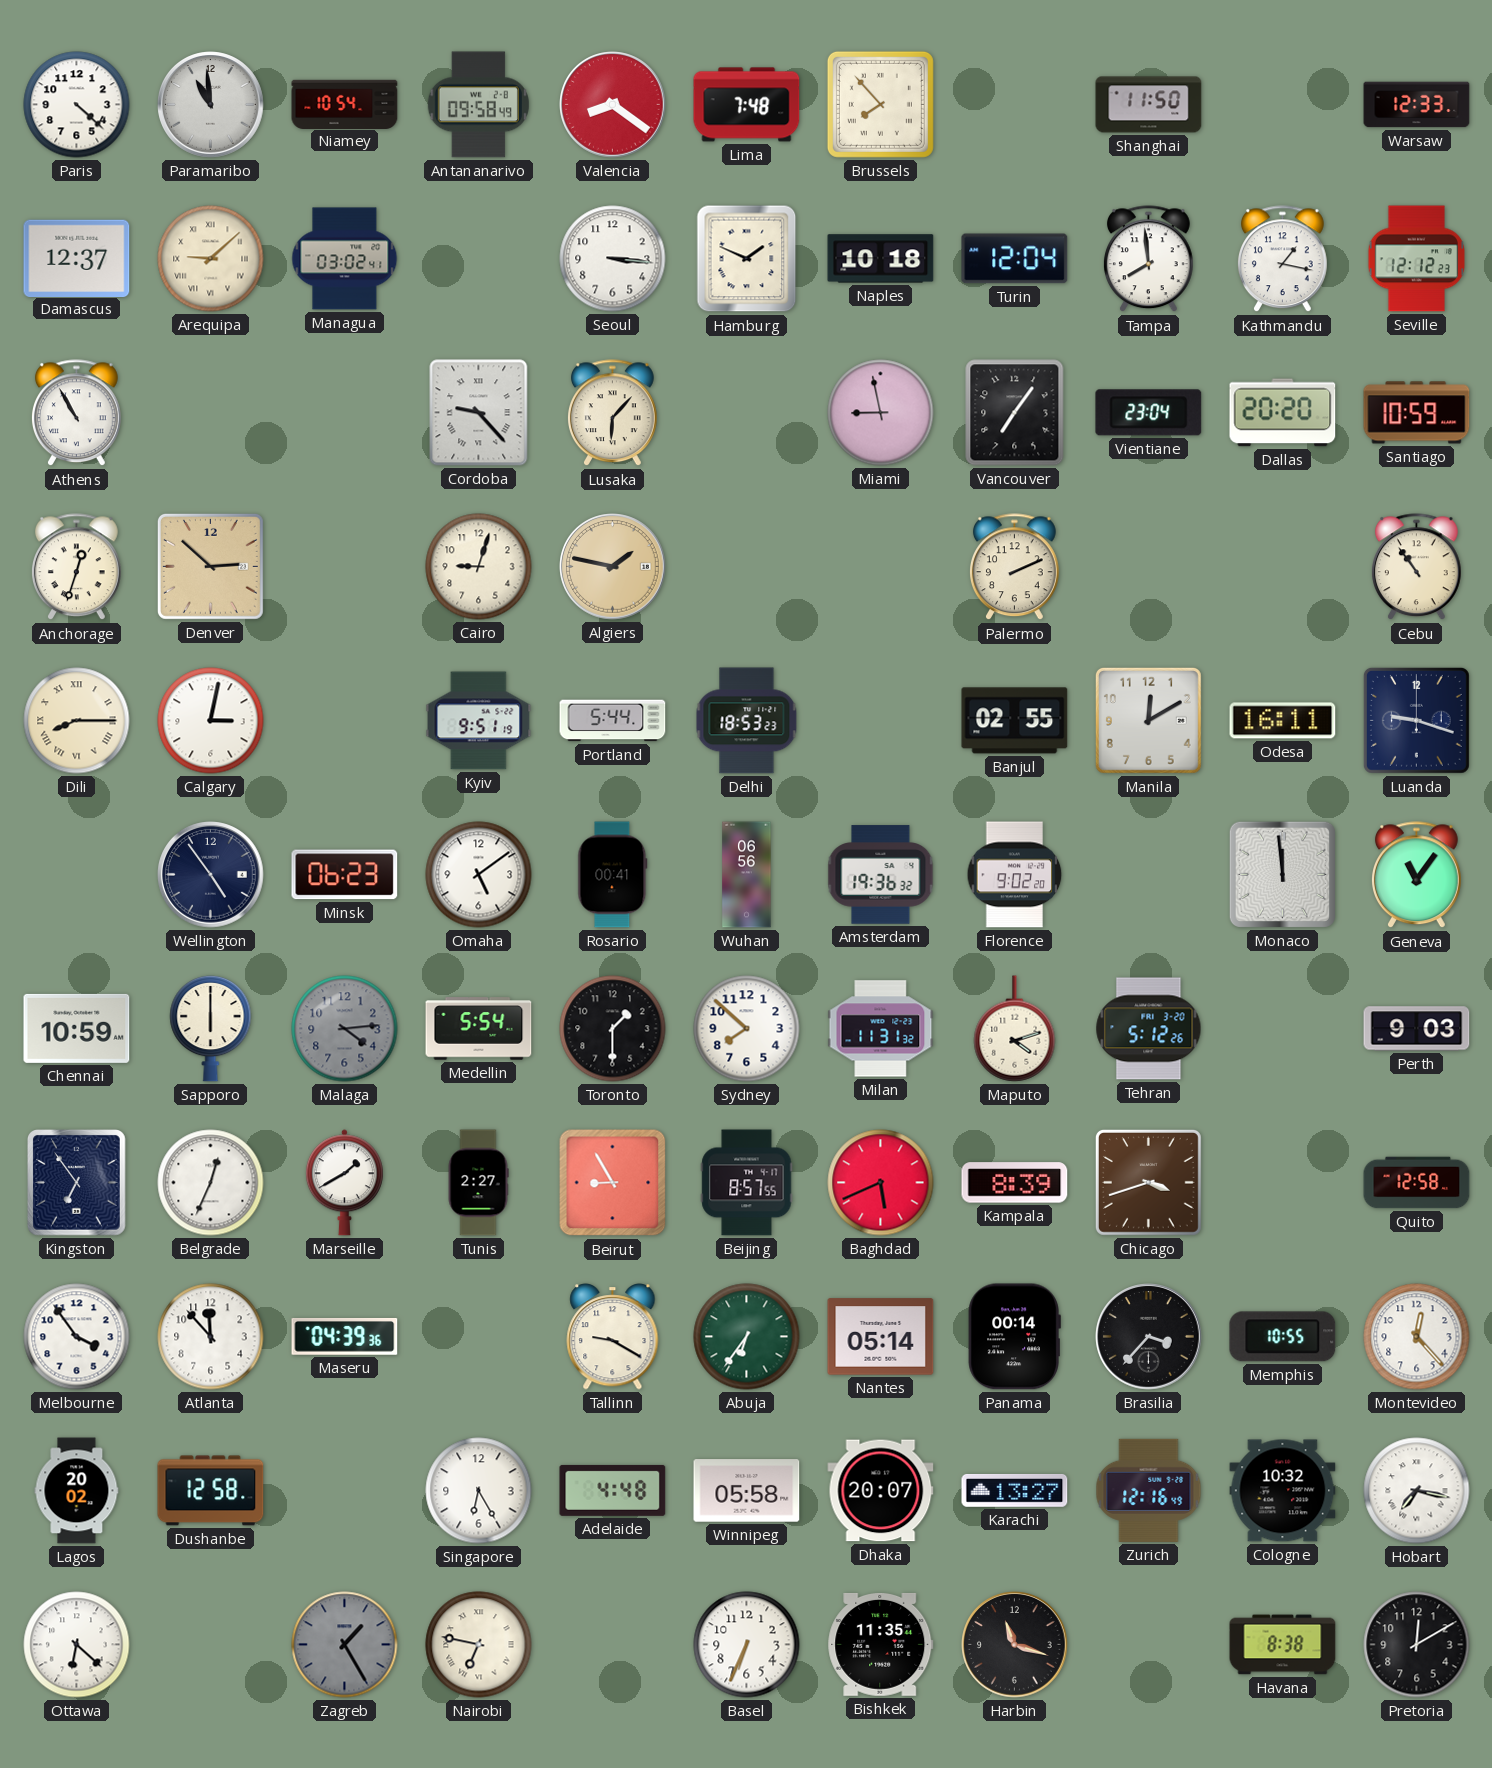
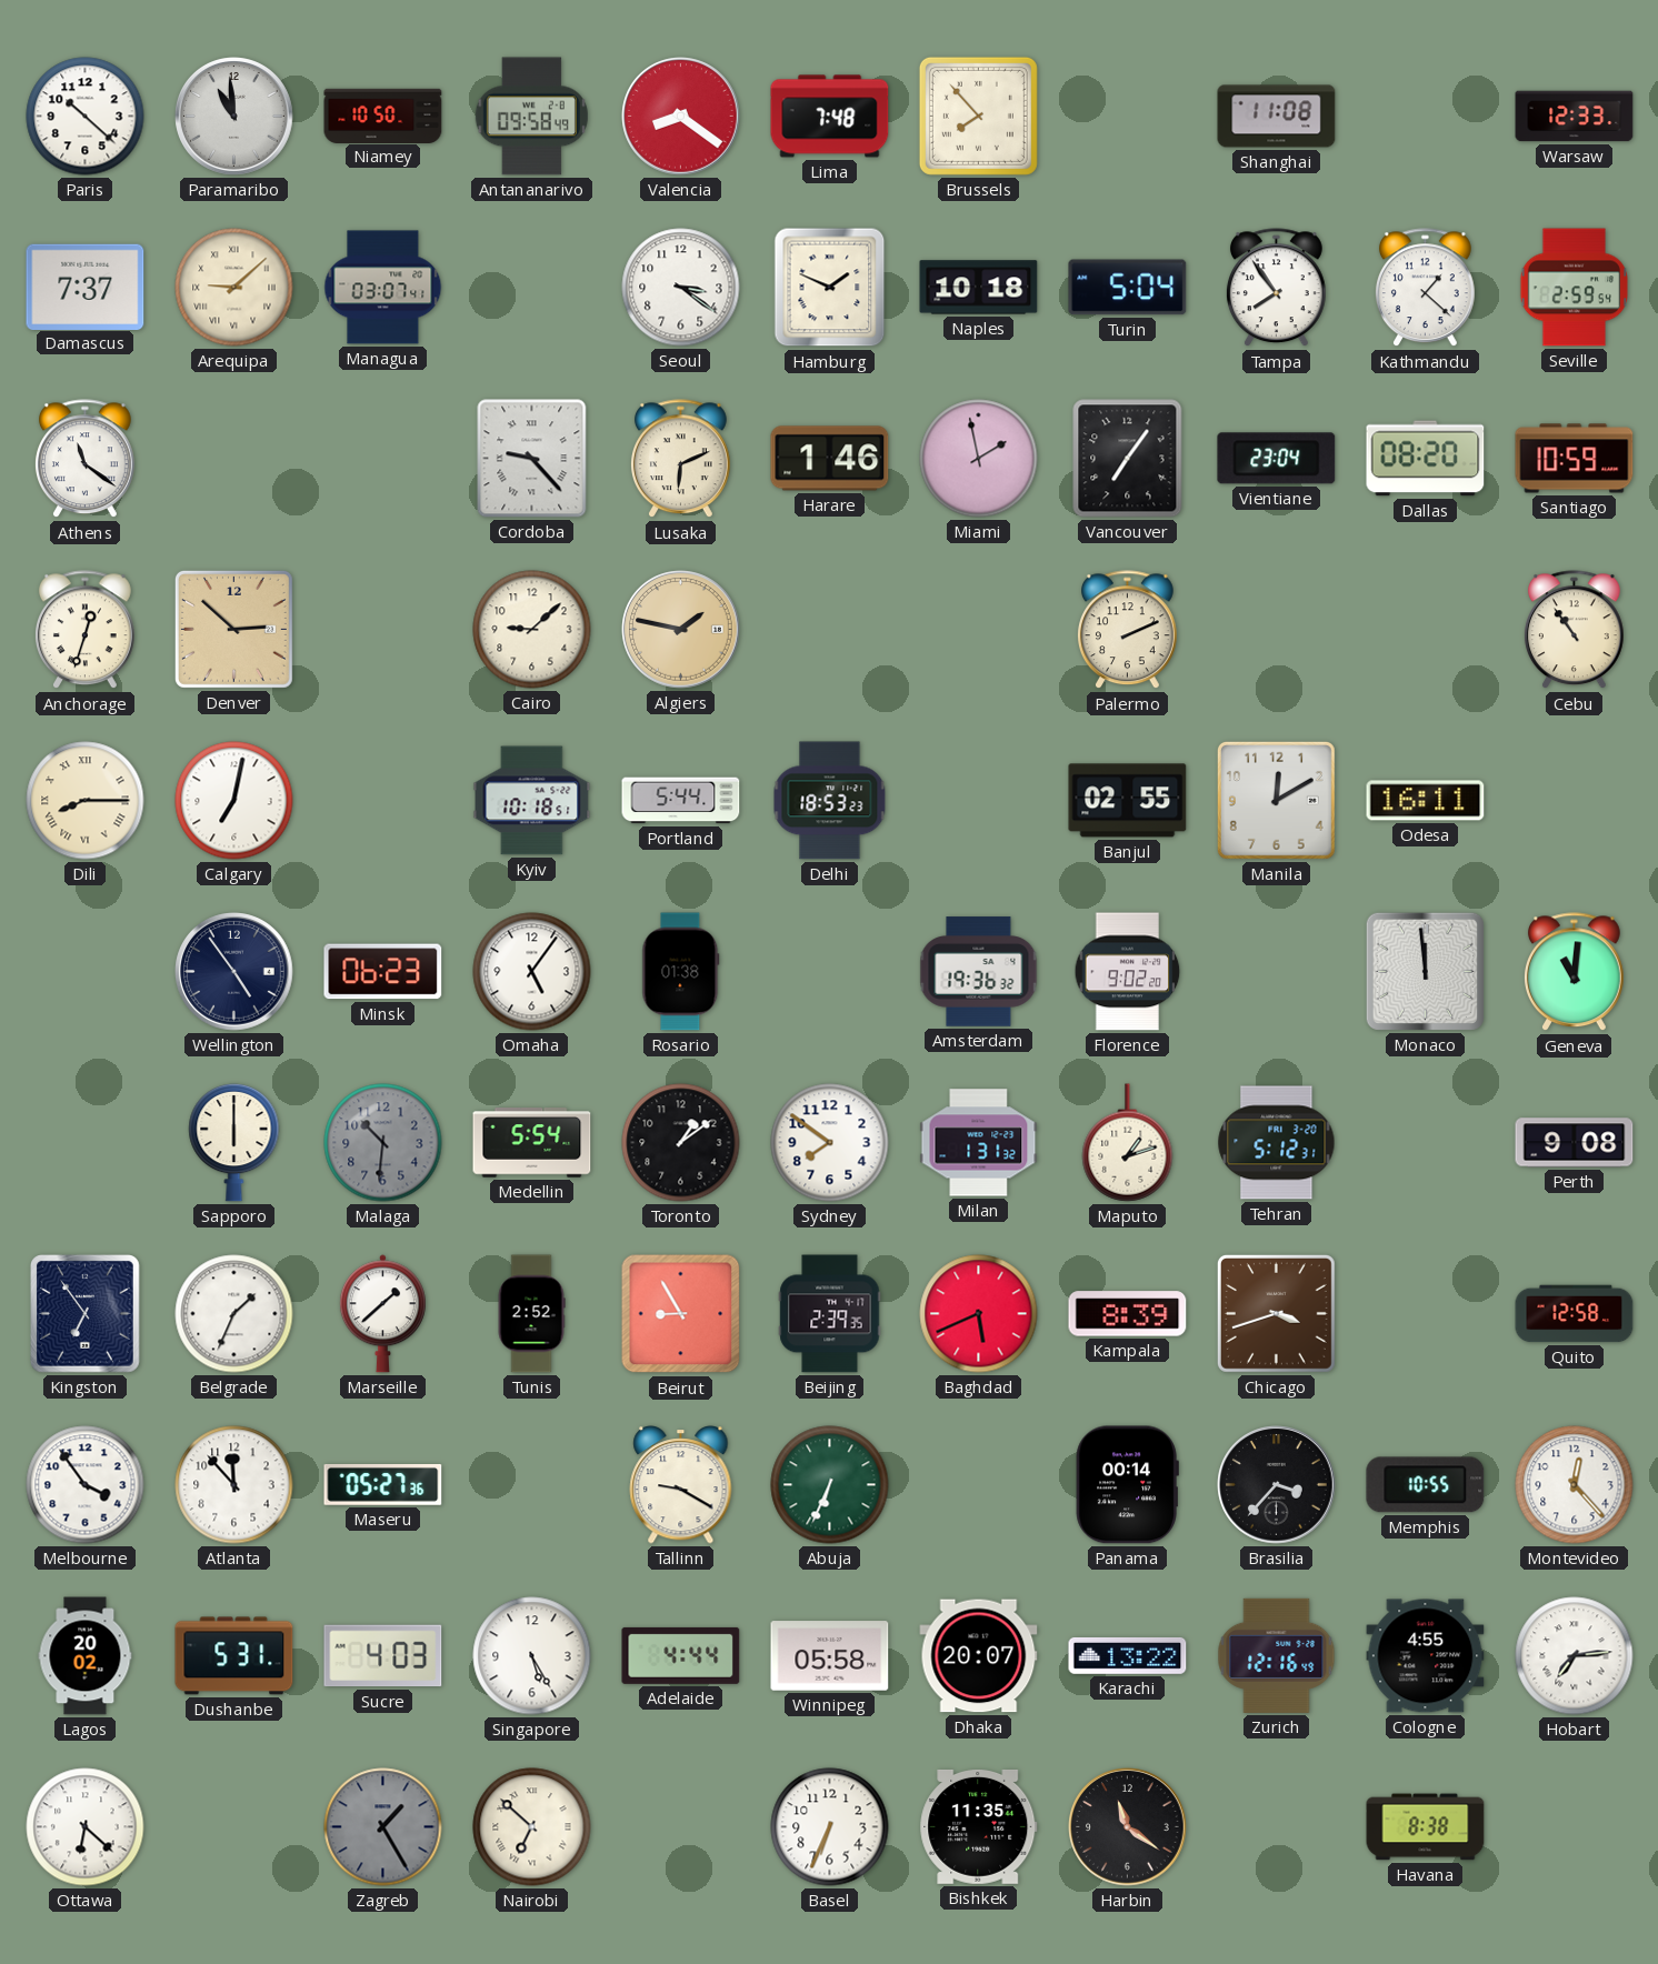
Paris: 4:22 -> 10:22
Niamey: 10:54 -> 10:50
Shanghai: 11:50 -> 11:08
Damascus: 12:37 -> 7:37
Managua: 03:02 -> 03:07
Seoul: 3:16 -> 3:21
Turin: 12:04 -> 5:04
Tampa: 7:59 -> 7:54
Kathmandu: 1:17 -> 1:22
Seville: 12:12 -> 2:59
Athens: 10:55 -> 11:21
Lusaka: 6:07 -> 6:11
Harare: none -> 1:46
Miami: 8:58 -> 1:58
Dallas: 20:20 -> 08:20
Cairo: 9:03 -> 9:08
Calgary: 3:02 -> 7:02
Kyiv: 9:51 -> 10:18
Luanda: 9:18 -> none
Omaha: 5:09 -> 5:06
Rosario: 00:41 -> 01:38
Wuhan: 06:56 -> none
Geneva: 11:06 -> 11:01
Chennai: 10:59 -> none
Malaga: 4:14 -> 10:31
Toronto: 1:30 -> 1:09
Sydney: 7:52 -> 7:51
Milan: 11:31 -> 1:31
Maputo: 4:12 -> 1:12
Tehran: 5:12:26 -> 5:12:31
Perth: 9:03 -> 9:08
Belgrade: 12:34 -> 1:34
Marseille: 1:40 -> 1:38
Tunis: 2:27 -> 2:52
Beijing: 8:57 -> 2:39
Maseru: 04:39 -> 05:27
Abuja: 6:36 -> 6:34
Nantes: 05:14 -> none
Dushanbe: 12:58 -> 5:31
Sucre: none -> 4:03
Singapore: 6:25 -> 5:25
Adelaide: 4:48 -> 4:44
Karachi: 13:27 -> 13:22
Cologne: 10:32 -> 4:55
Hobart: 7:17 -> 7:14
Nairobi: 6:47 -> 6:52
Harbin: 11:18 -> 11:21
Pretoria: 12:10 -> none
